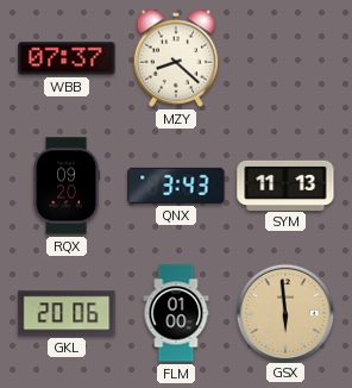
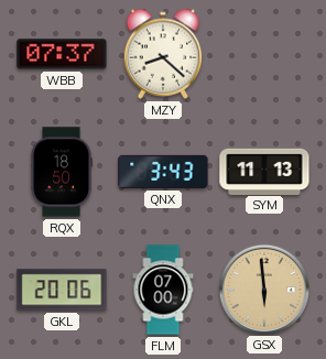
RQX: 09:20 -> 18:50
FLM: 01:00 -> 07:00
